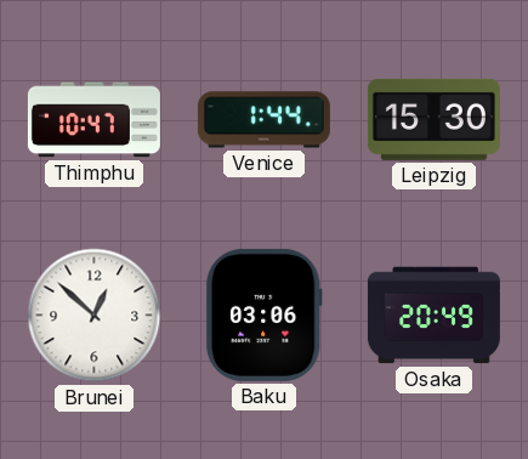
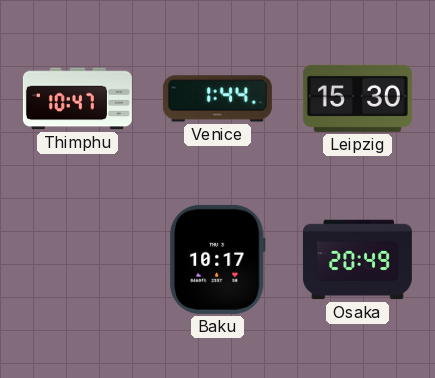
Brunei: 12:52 -> none
Baku: 03:06 -> 10:17
